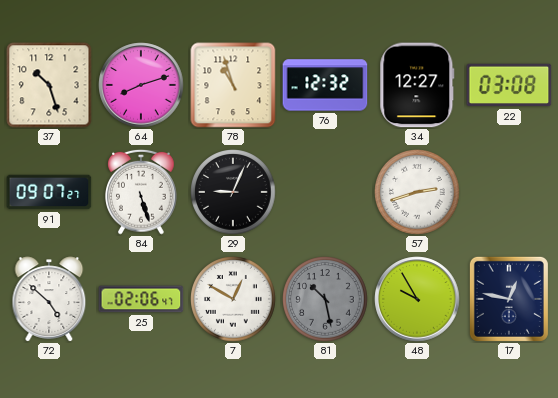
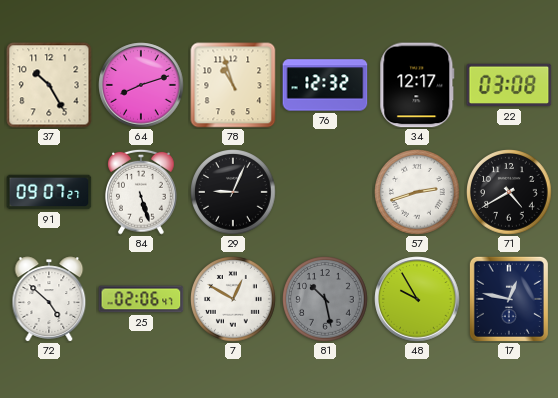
37: 10:27 -> 10:25
34: 12:27 -> 12:17
71: none -> 4:40
